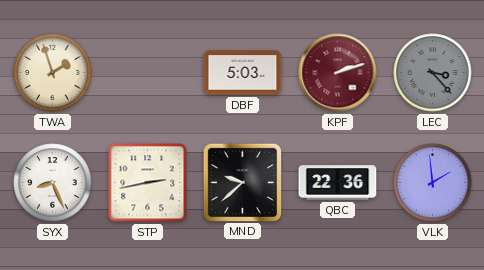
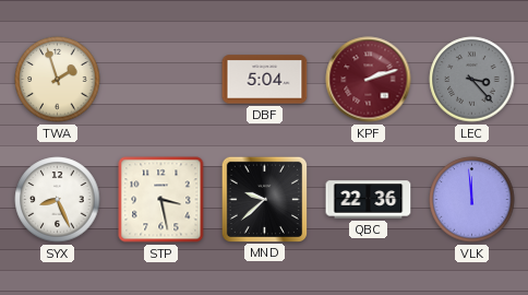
DBF: 5:03 -> 5:04
STP: 2:43 -> 3:28
VLK: 1:59 -> 11:59
